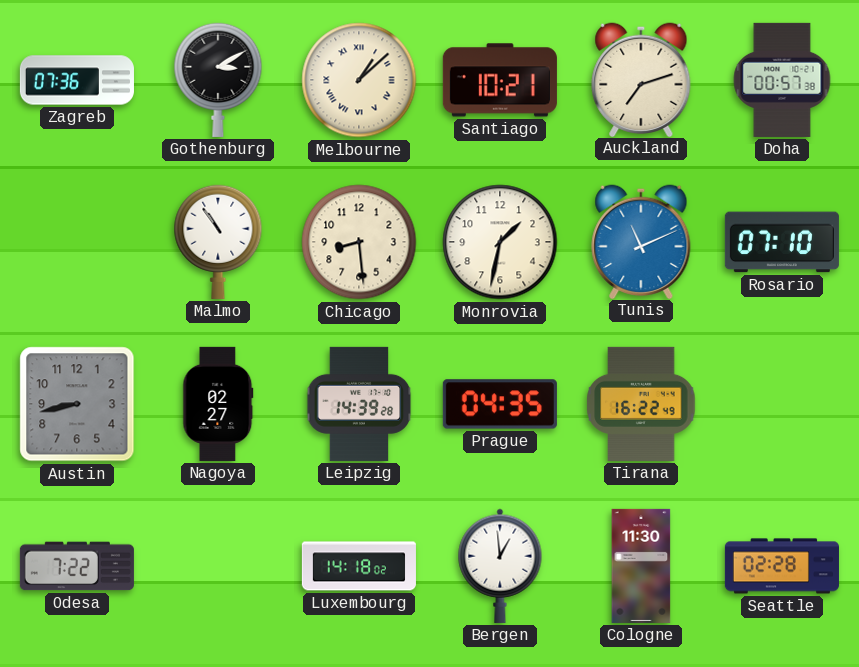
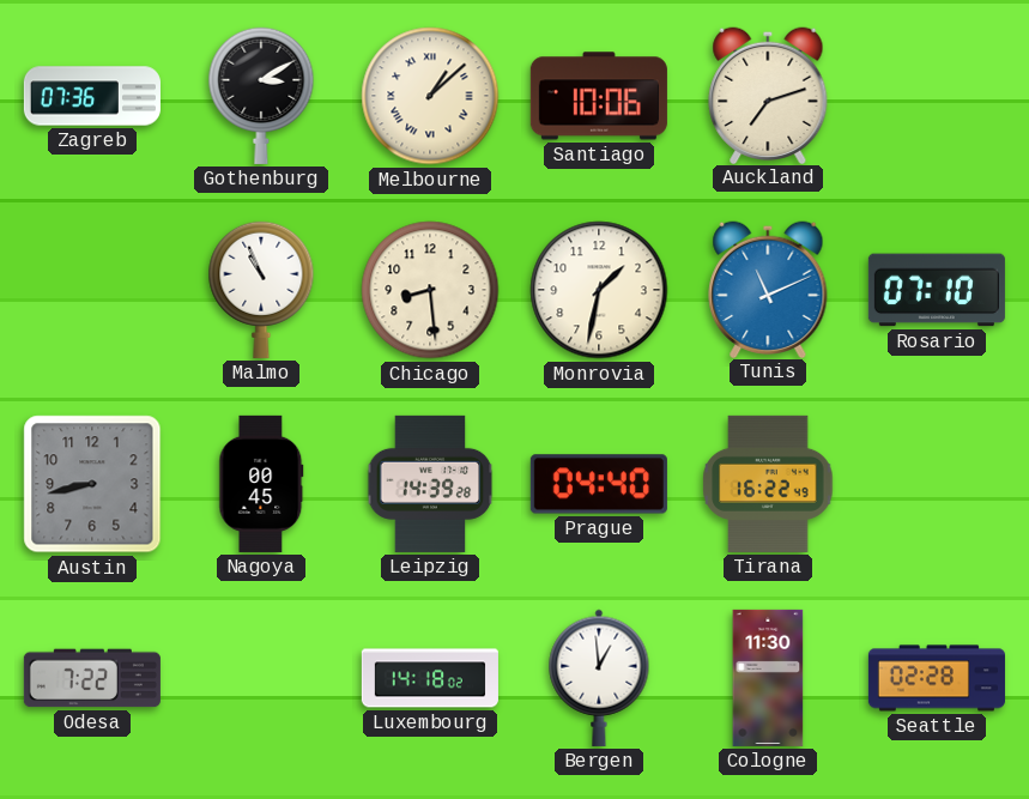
Santiago: 10:21 -> 10:06
Doha: 00:57 -> none
Malmo: 10:54 -> 10:56
Nagoya: 02:27 -> 00:45
Prague: 04:35 -> 04:40
